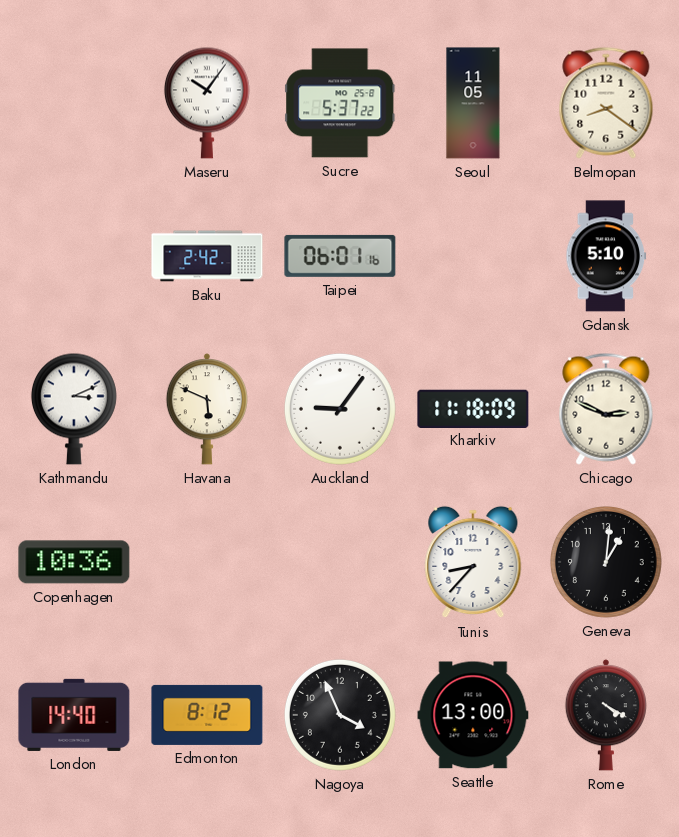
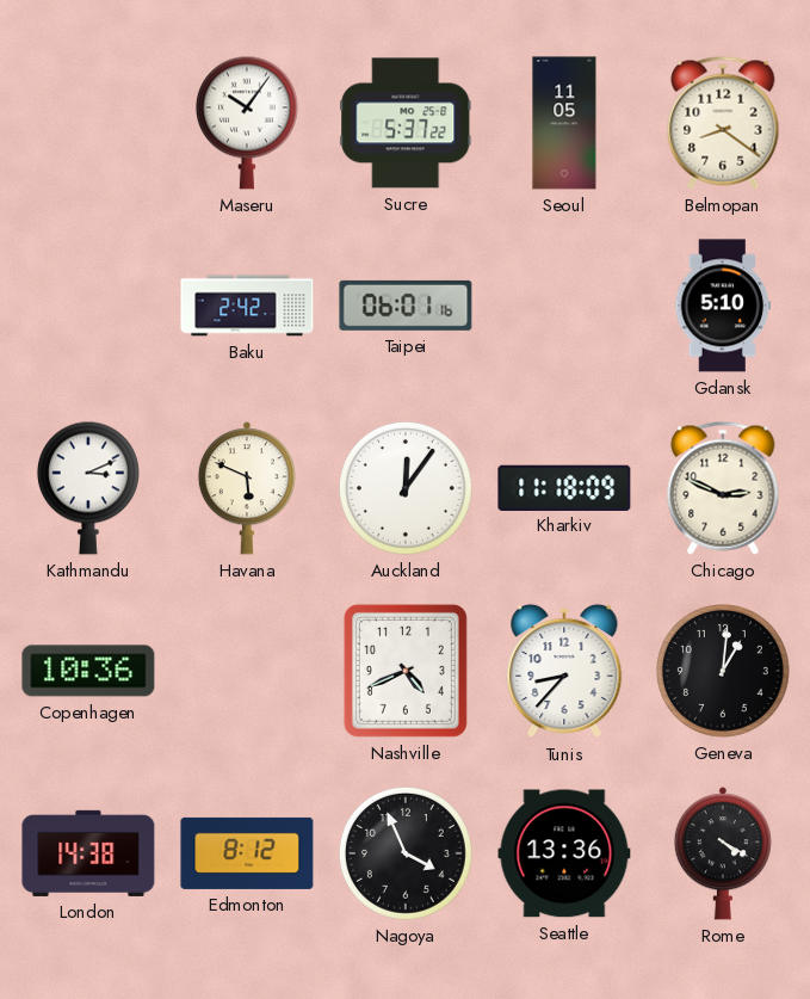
Auckland: 9:06 -> 12:06
Nashville: none -> 4:41
London: 14:40 -> 14:38
Seattle: 13:00 -> 13:36
